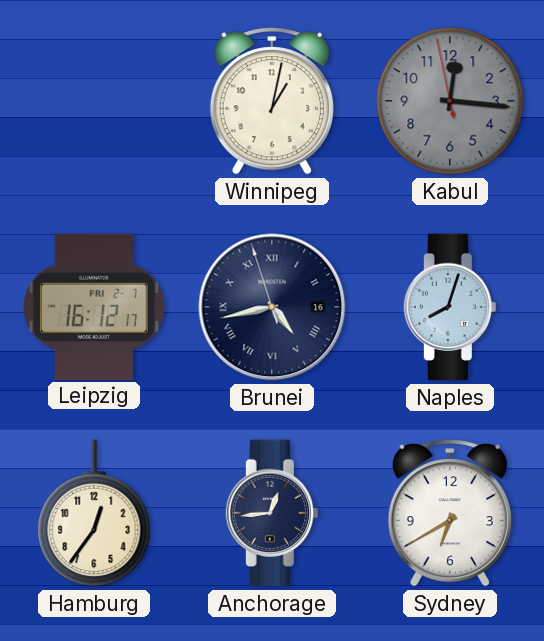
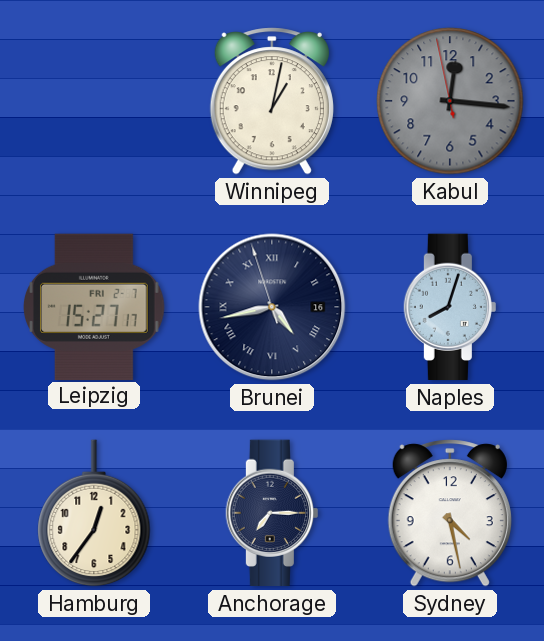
Leipzig: 16:12 -> 15:27
Anchorage: 12:44 -> 7:15
Sydney: 6:40 -> 4:28
